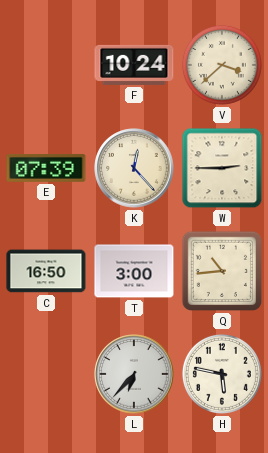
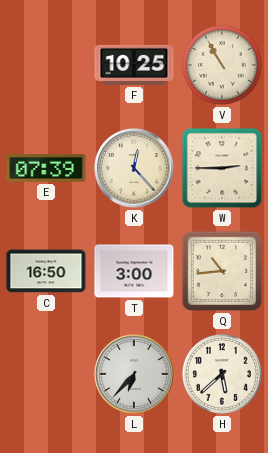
F: 10:24 -> 10:25
V: 3:38 -> 10:55
H: 5:47 -> 5:38
